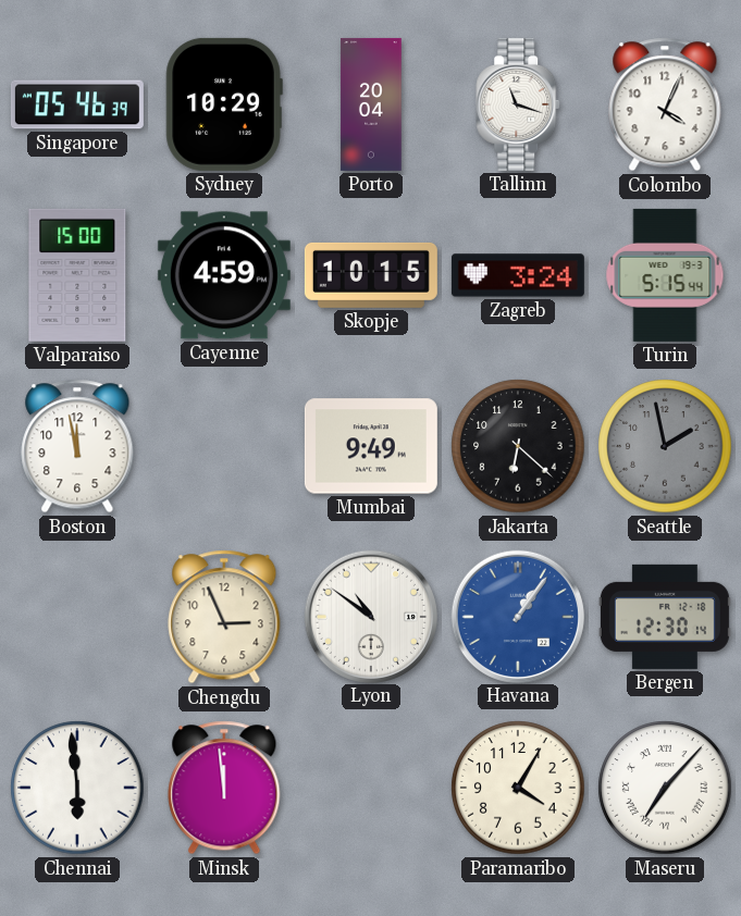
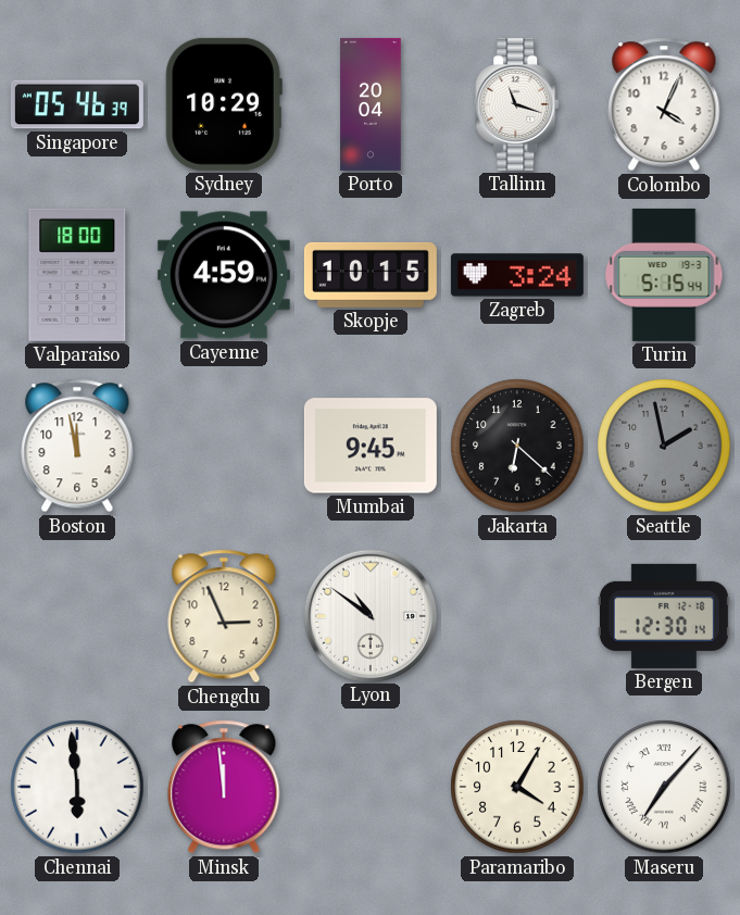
Valparaiso: 15:00 -> 18:00
Mumbai: 9:49 -> 9:45
Havana: 1:06 -> none
